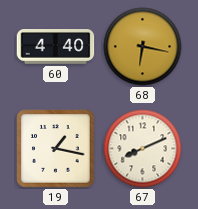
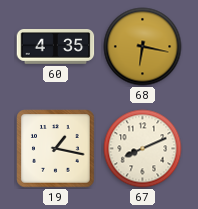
60: 4:40 -> 4:35
